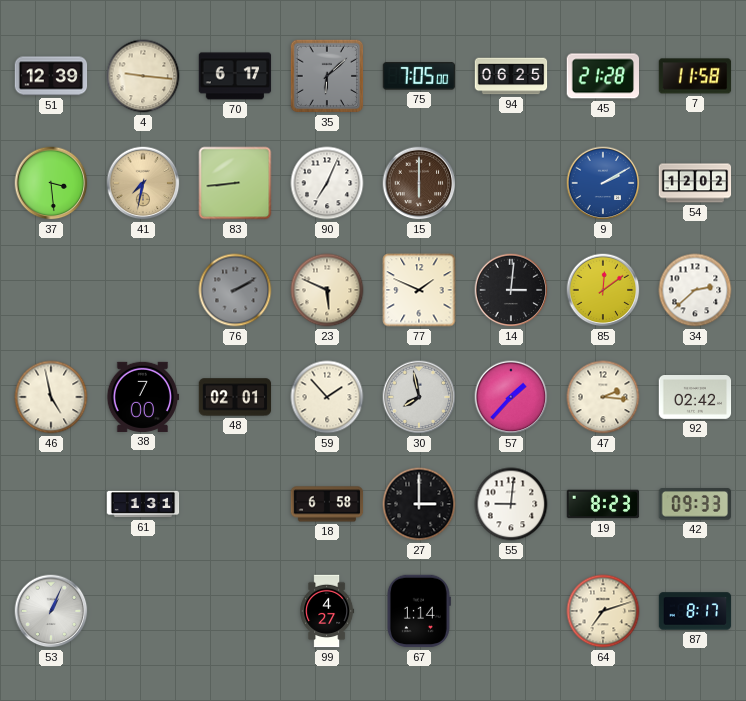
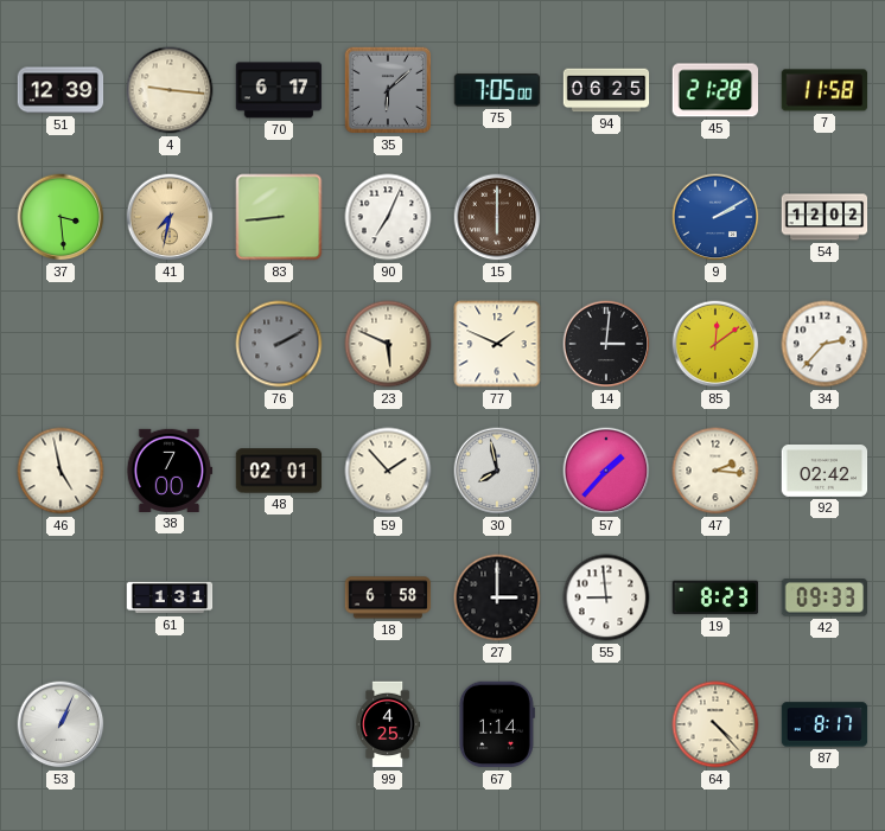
34: 2:38 -> 2:37
55: 9:01 -> 8:59
99: 4:27 -> 4:25
64: 7:12 -> 4:23
